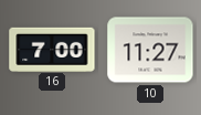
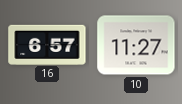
16: 7:00 -> 6:57
